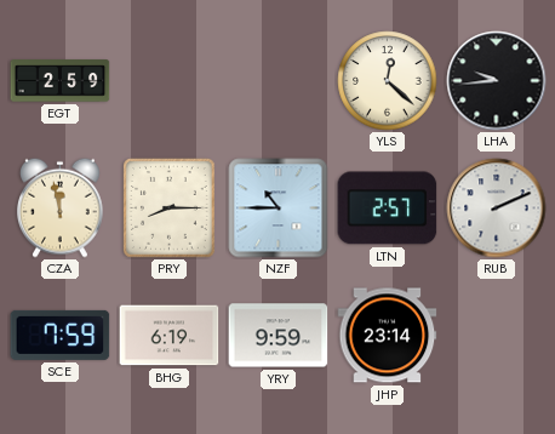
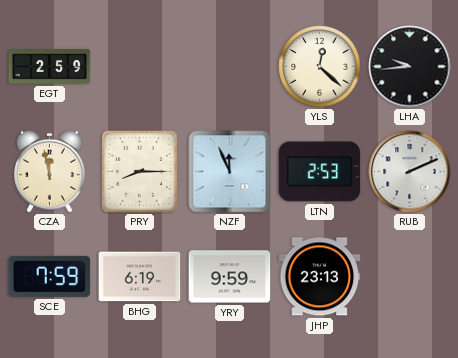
NZF: 10:45 -> 11:56
LTN: 2:57 -> 2:53
JHP: 23:14 -> 23:13
